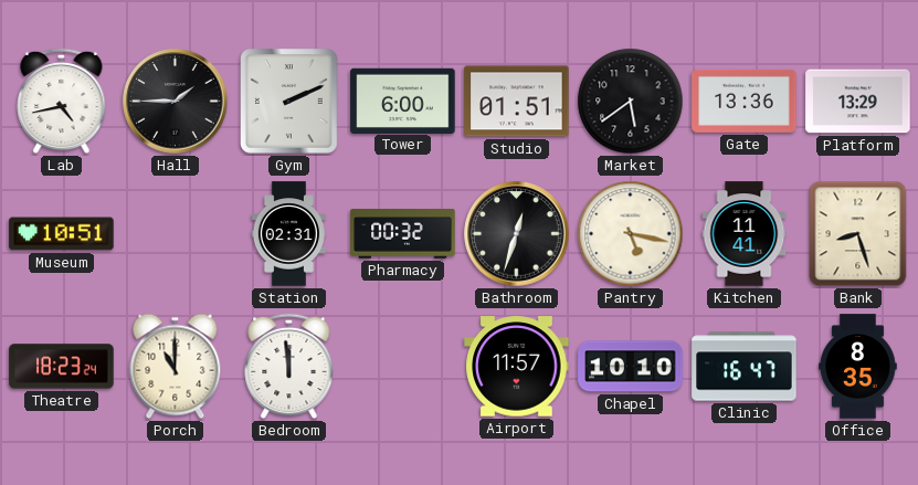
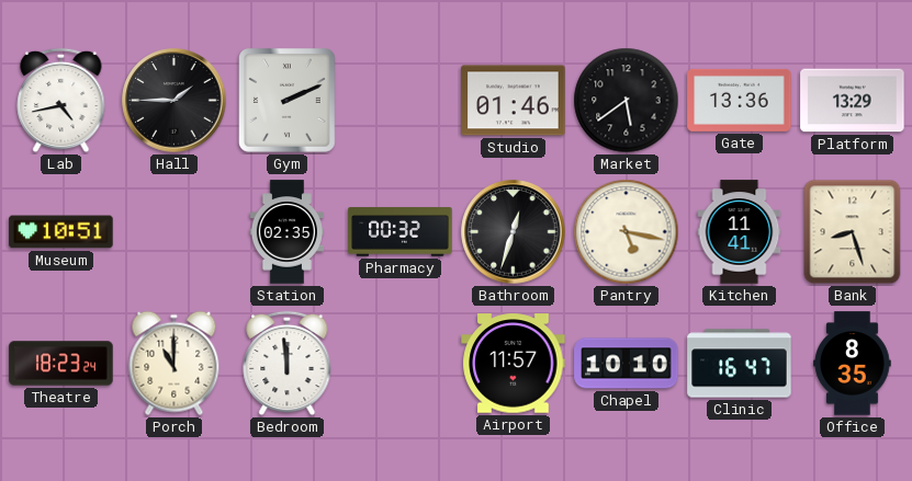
Tower: 6:00 -> none
Studio: 01:51 -> 01:46
Station: 02:31 -> 02:35
